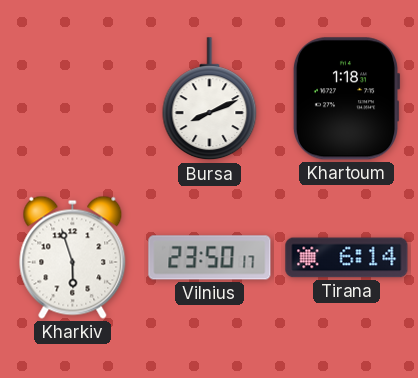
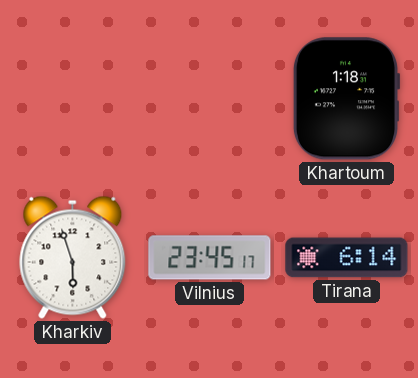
Bursa: 8:11 -> none
Vilnius: 23:50 -> 23:45
